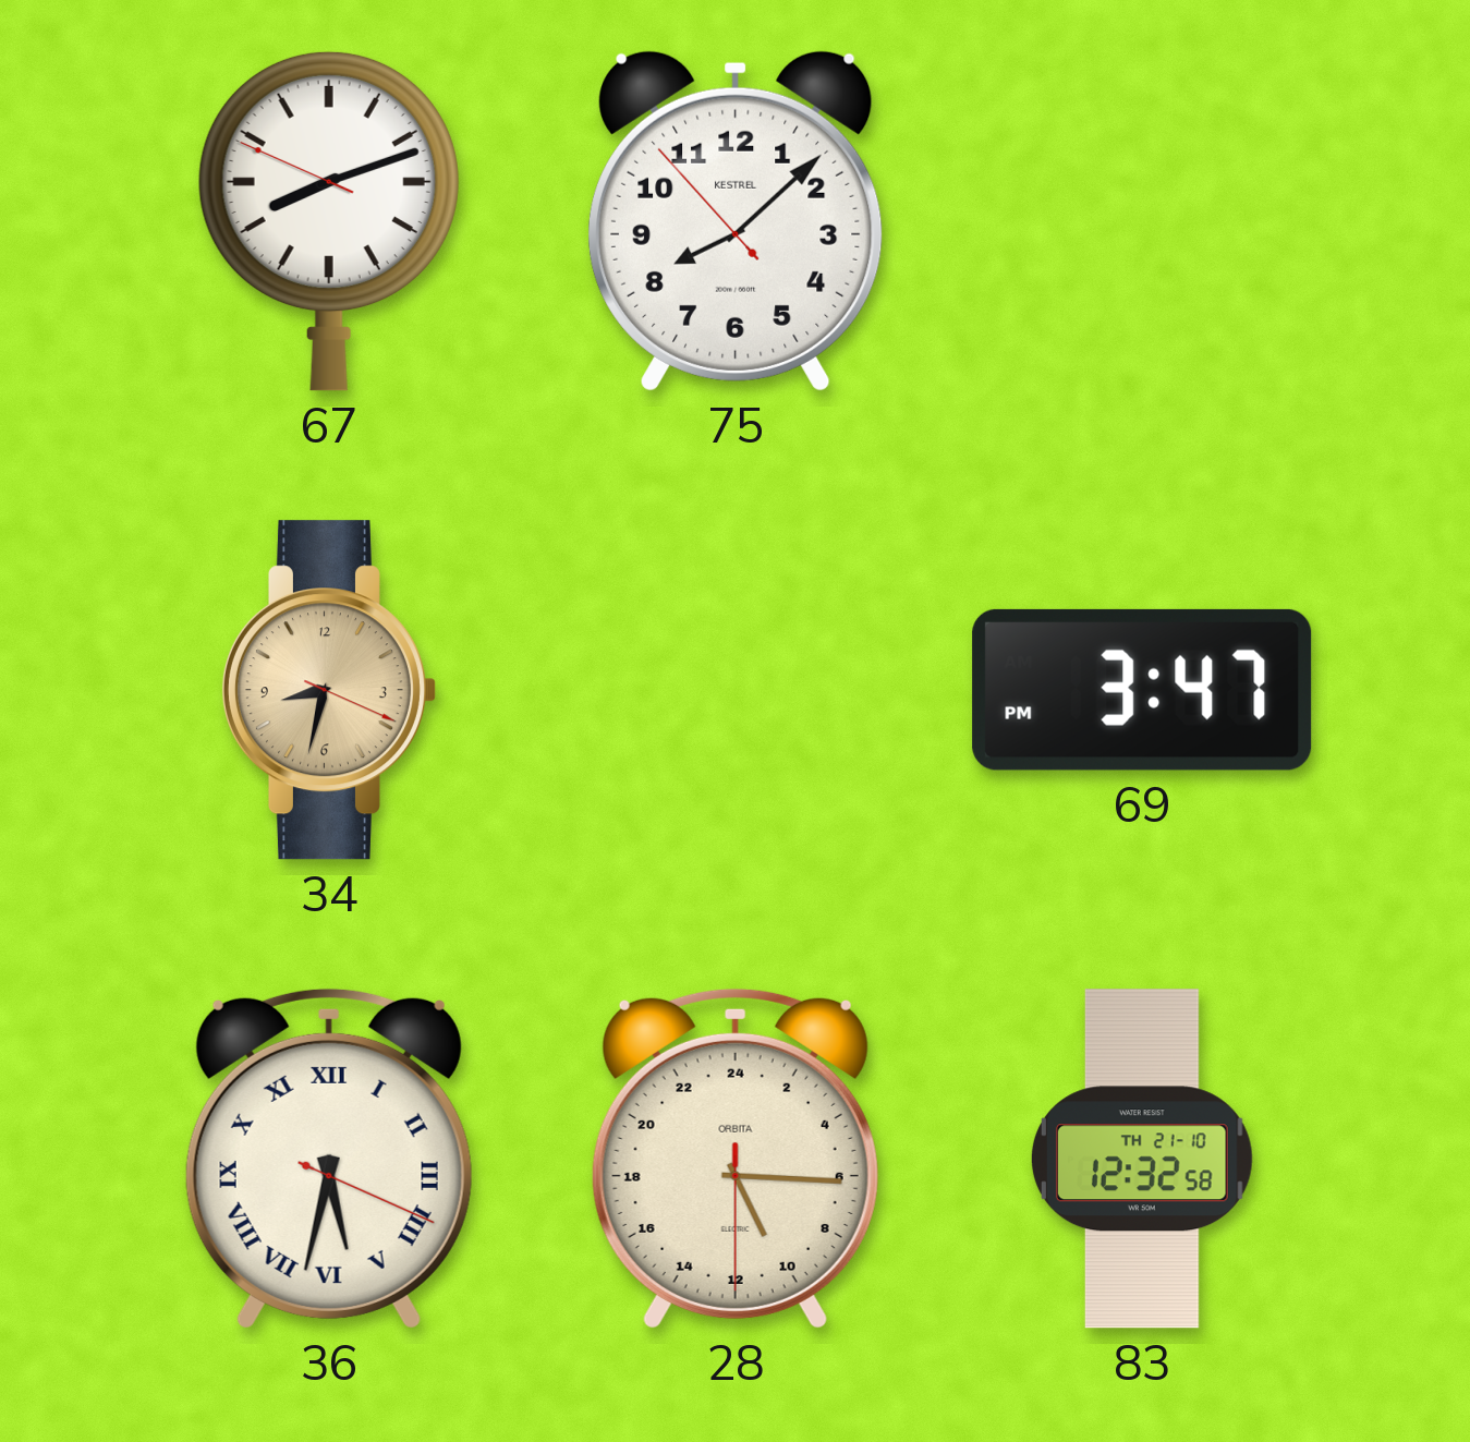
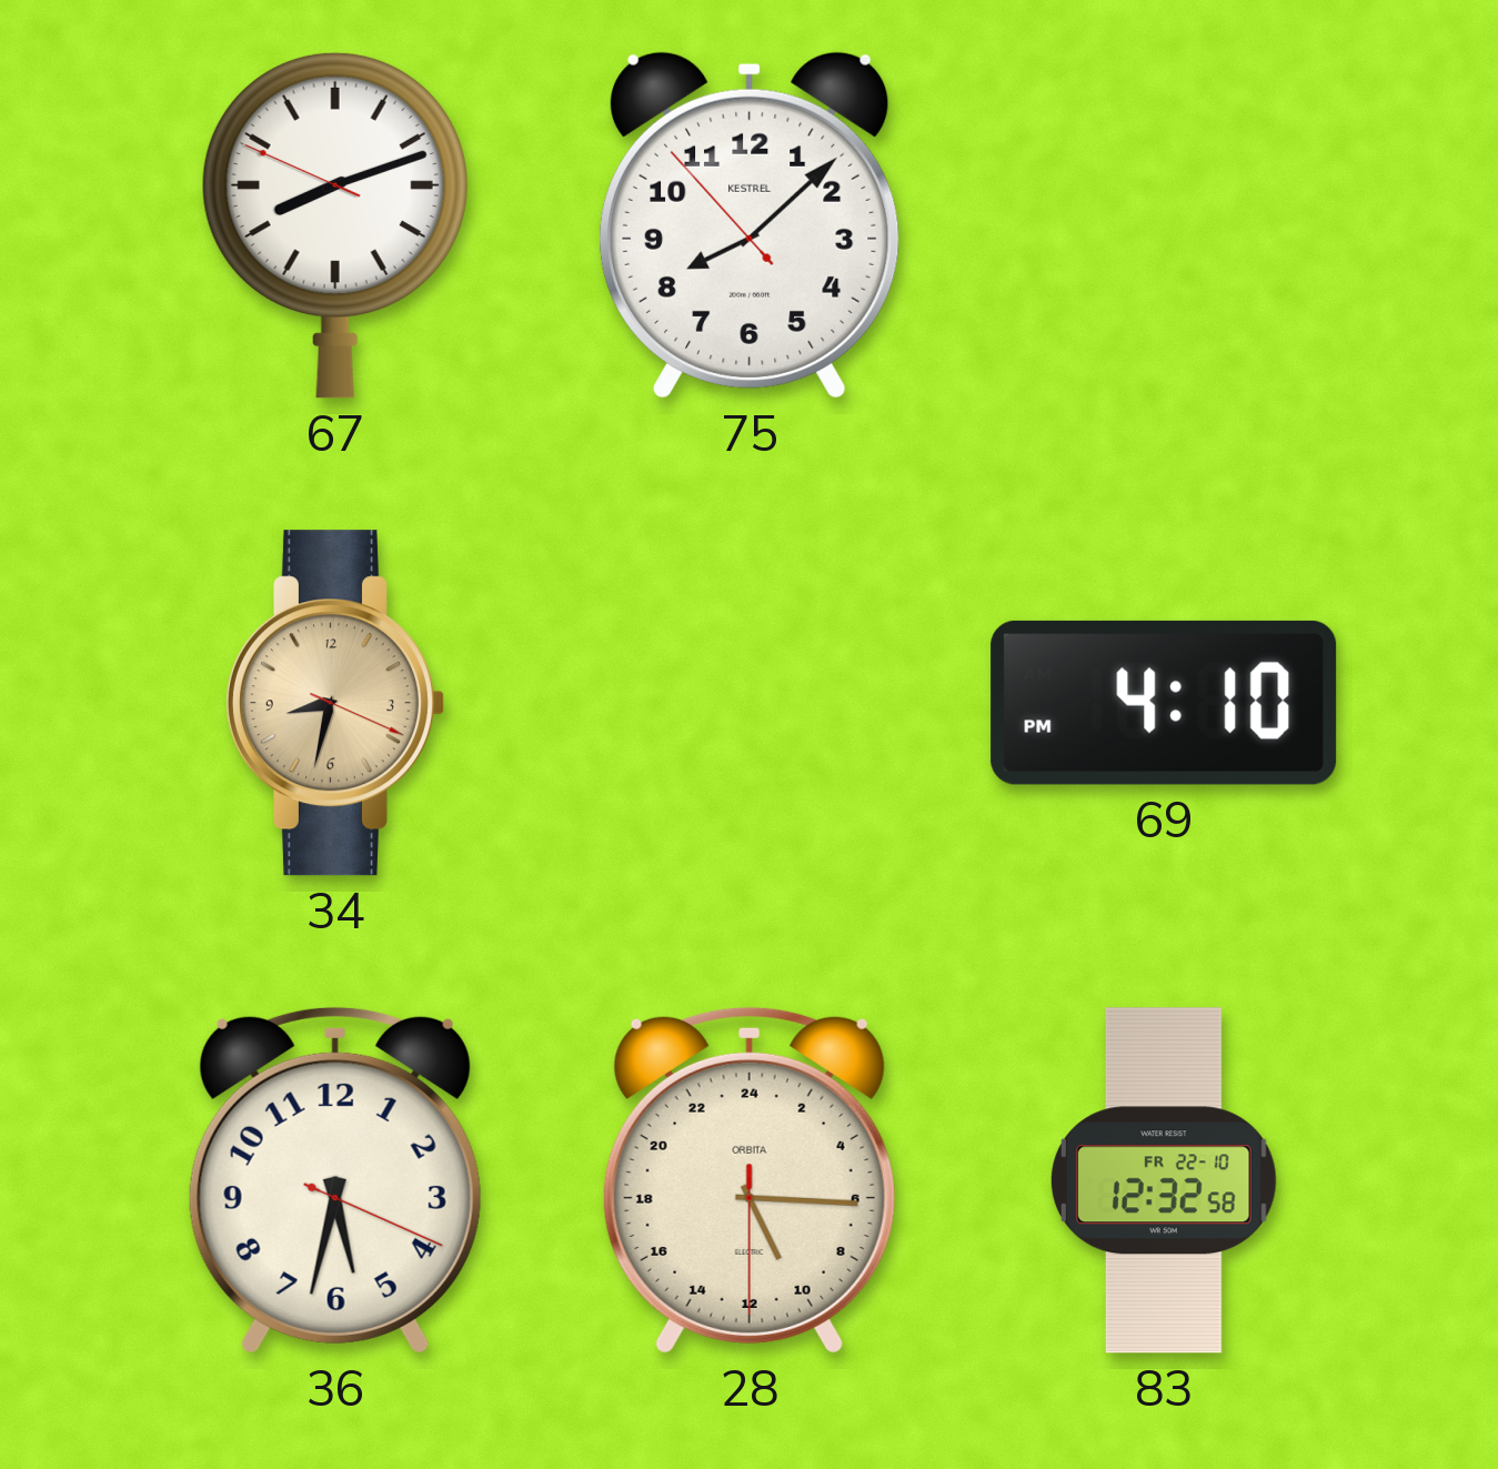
69: 3:47 -> 4:10
36 numerals: Roman -> Arabic
83 date: TH 21-10 -> FR 22-10
